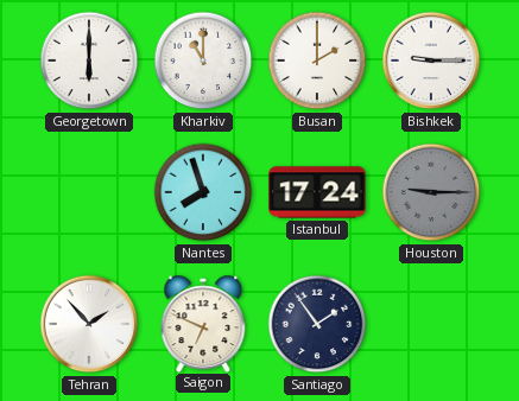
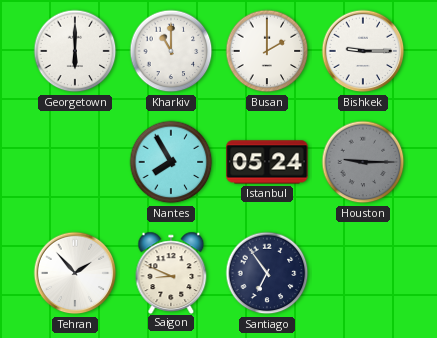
Nantes: 7:57 -> 7:55
Istanbul: 17:24 -> 05:24
Saigon: 6:49 -> 8:49
Santiago: 1:54 -> 6:54
